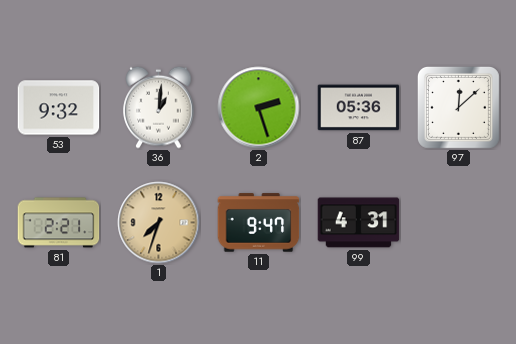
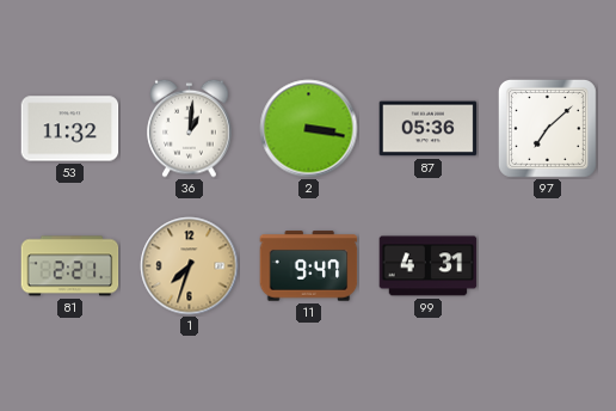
53: 9:32 -> 11:32
2: 2:27 -> 3:17
97: 12:08 -> 7:08
